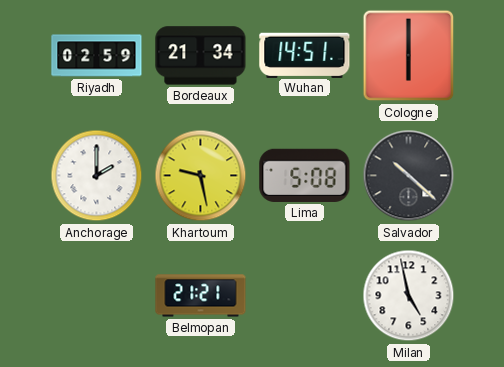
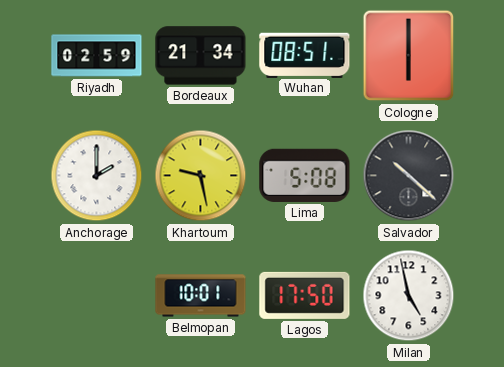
Wuhan: 14:51 -> 08:51
Belmopan: 21:21 -> 10:01
Lagos: none -> 17:50
